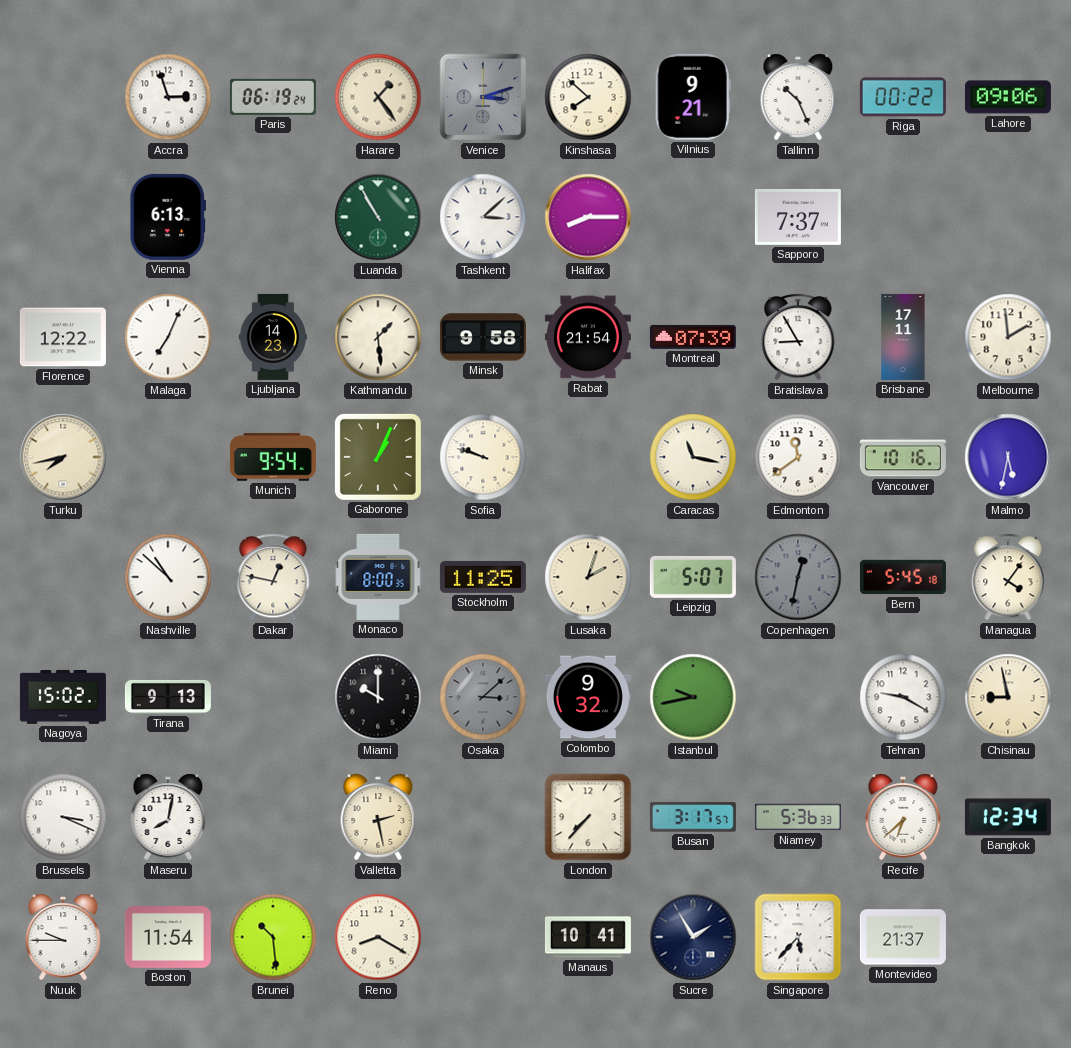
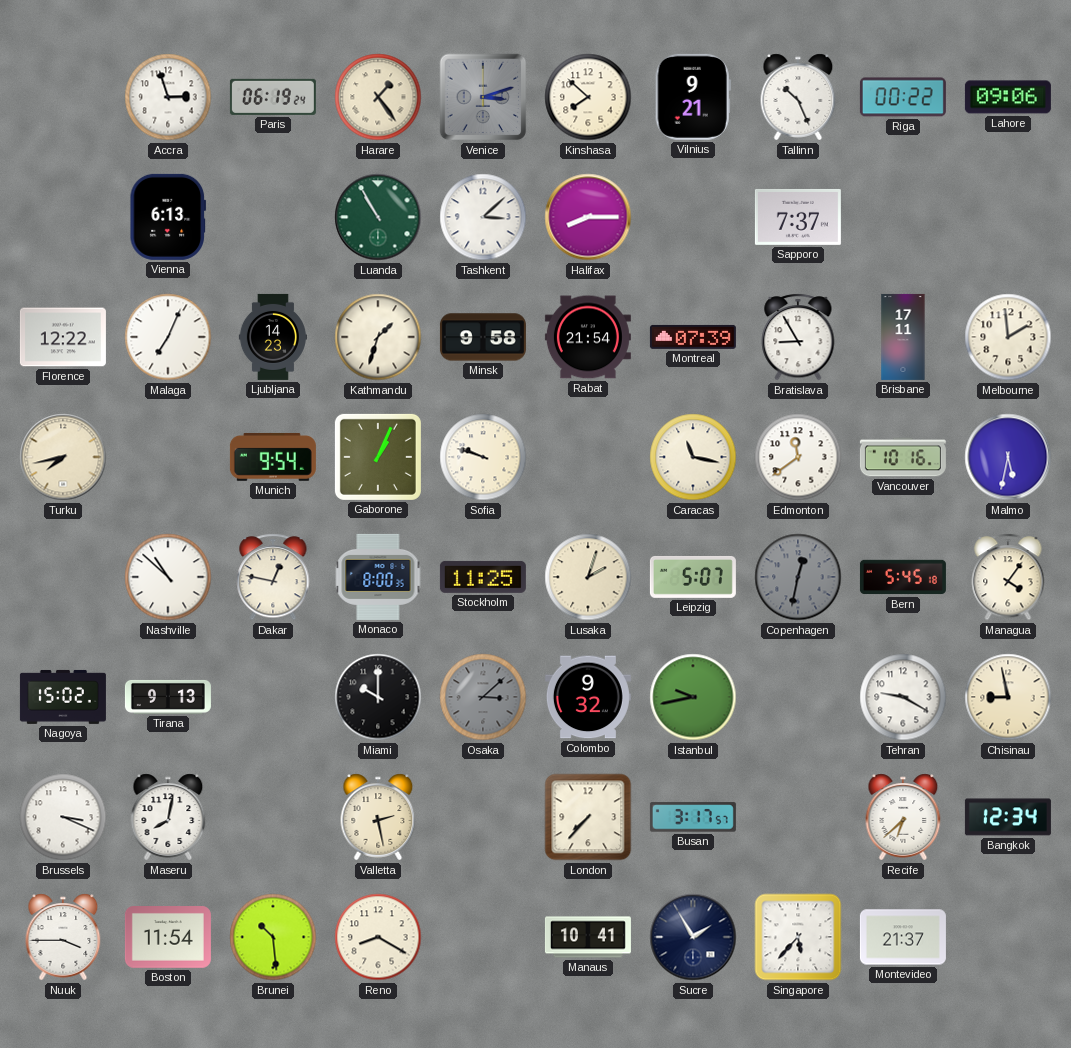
Kathmandu: 1:29 -> 1:33
Niamey: 5:36 -> none
Nuuk: 9:45 -> 3:45
